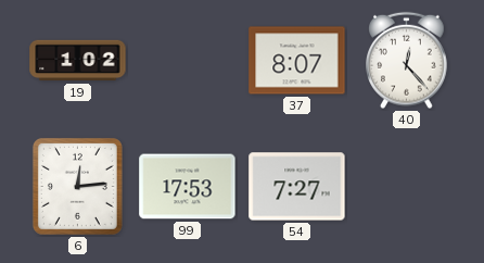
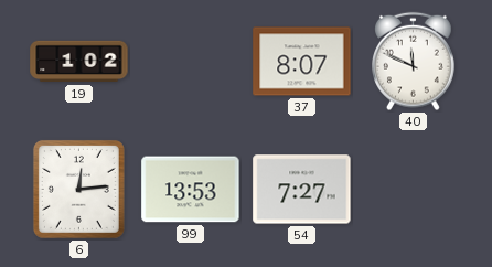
40: 12:23 -> 11:49
99: 17:53 -> 13:53
